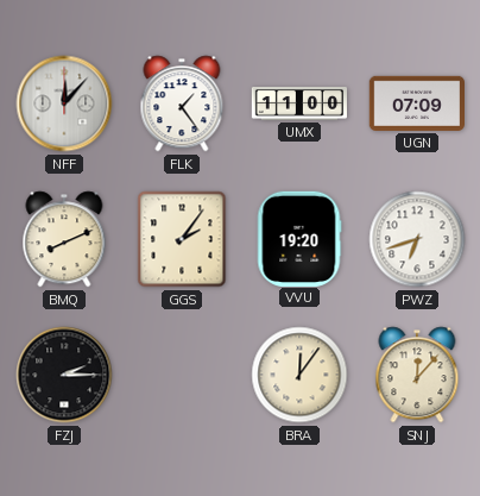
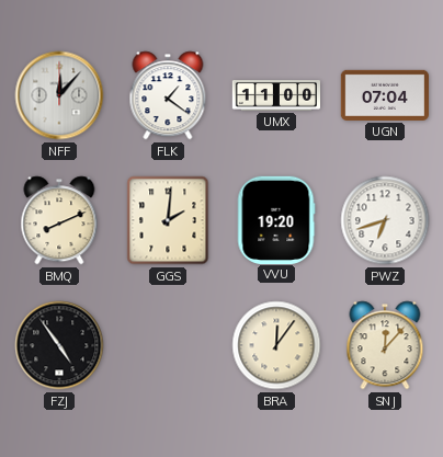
FLK: 1:24 -> 1:21
UGN: 07:09 -> 07:04
GGS: 2:06 -> 2:01
FZJ: 2:15 -> 4:54
